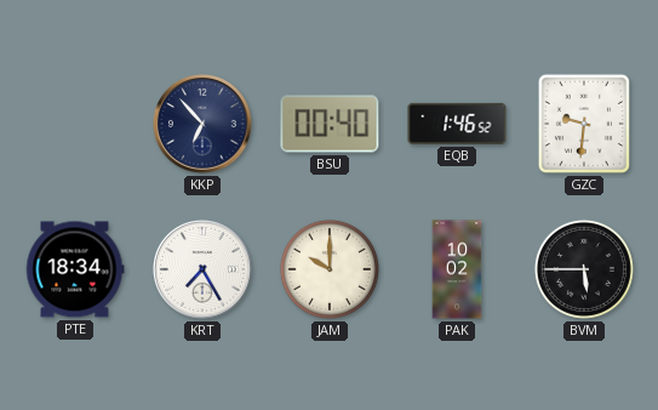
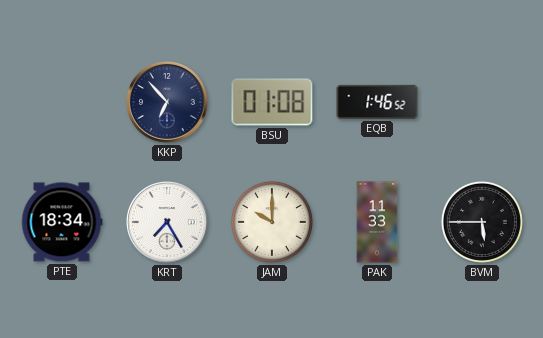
BSU: 00:40 -> 01:08
GZC: 9:31 -> none
PAK: 10:02 -> 11:33
